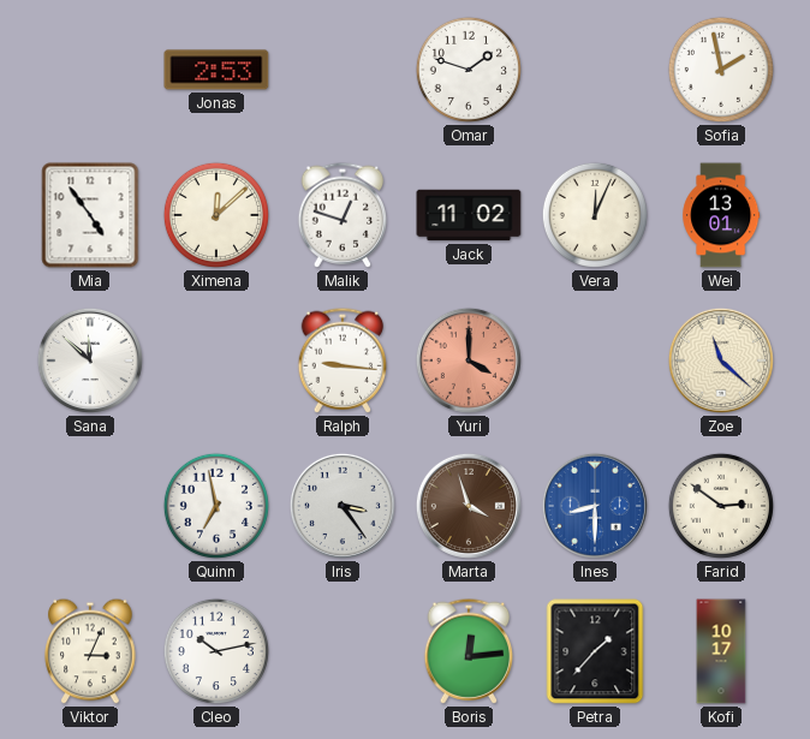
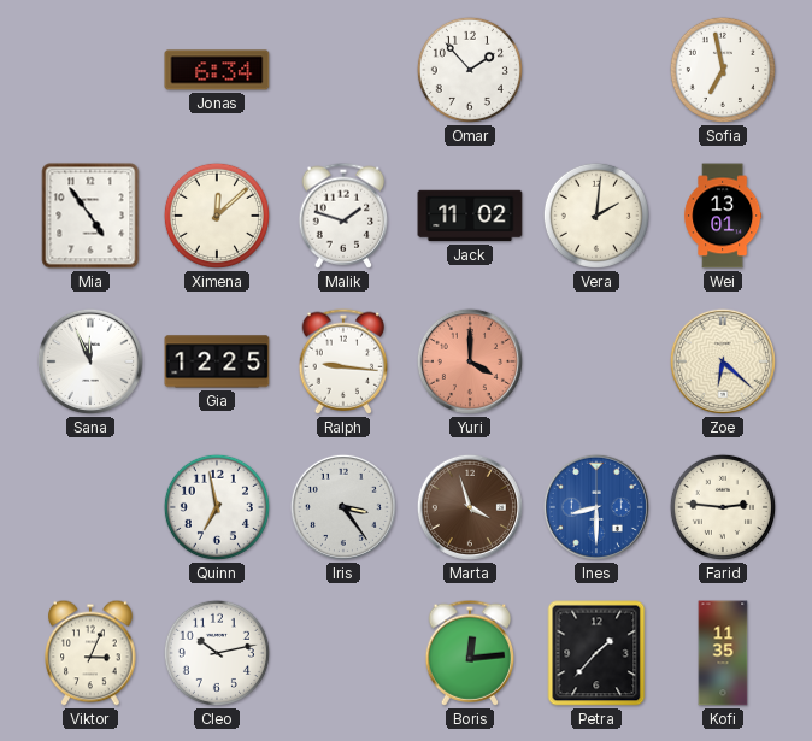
Jonas: 2:53 -> 6:34
Omar: 1:48 -> 1:53
Sofia: 1:58 -> 6:58
Malik: 12:48 -> 1:48
Vera: 12:04 -> 2:01
Sana: 11:52 -> 11:56
Gia: none -> 12:25
Zoe: 11:22 -> 6:22
Farid: 2:51 -> 2:46
Kofi: 10:17 -> 11:35
